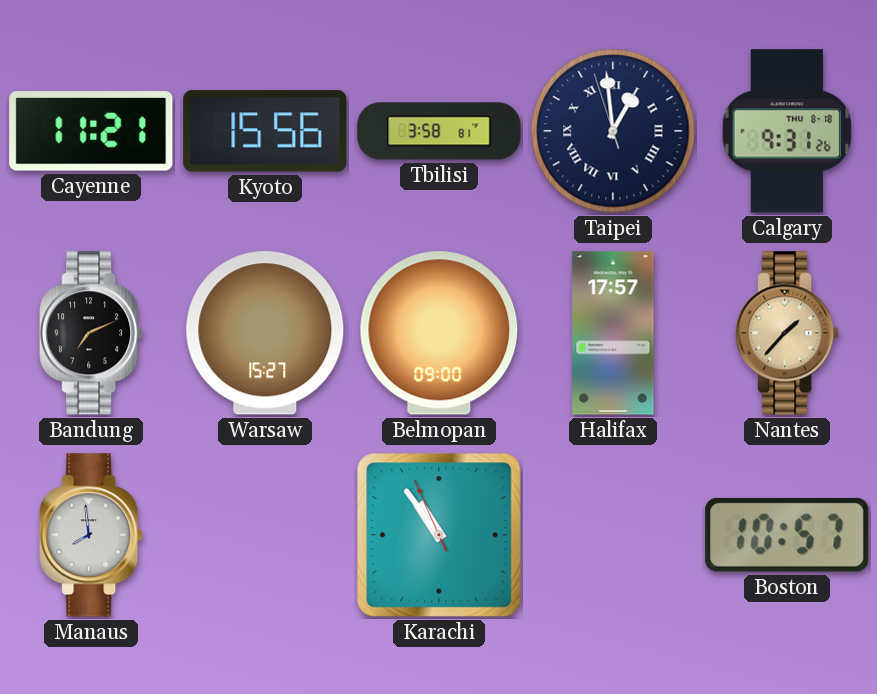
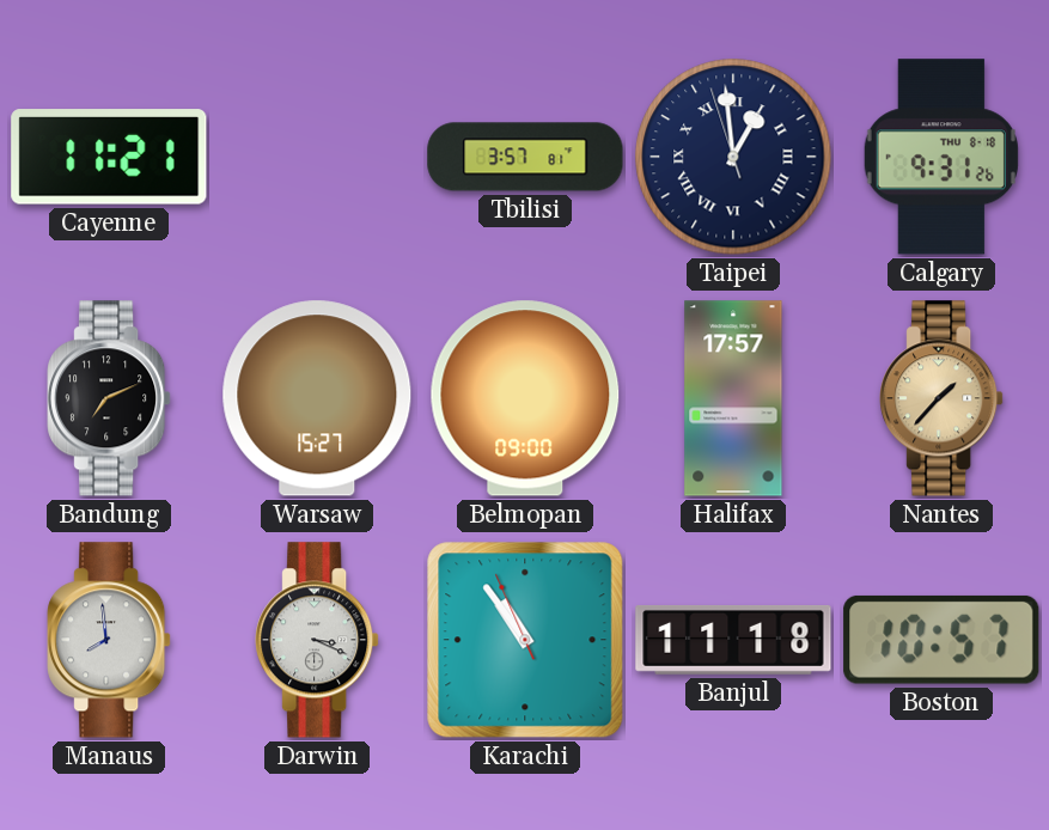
Kyoto: 15:56 -> none
Tbilisi: 3:58 -> 3:57
Darwin: none -> 3:19
Banjul: none -> 11:18
